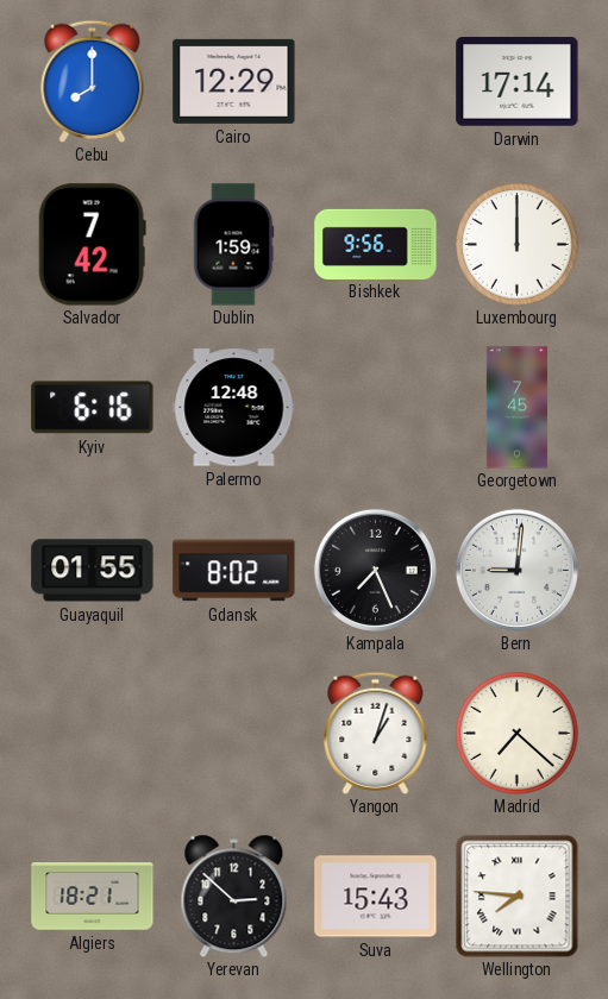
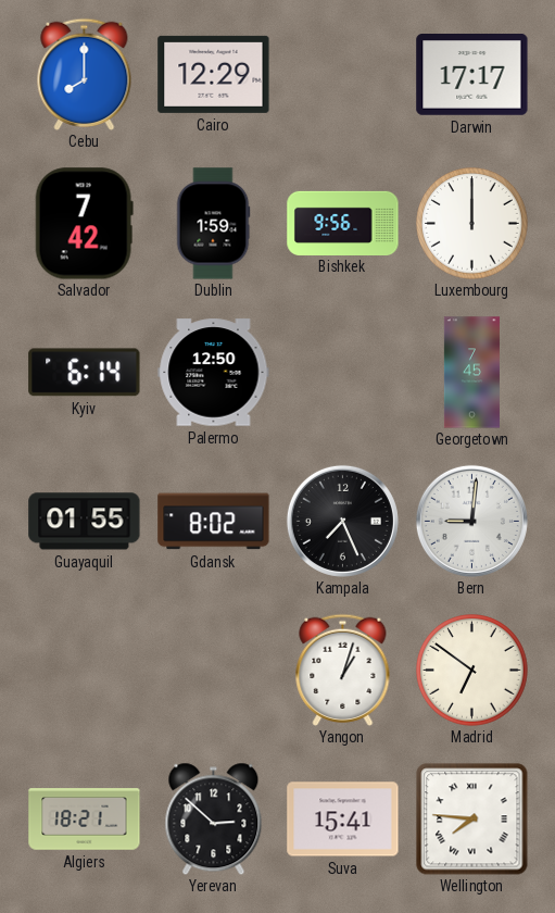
Darwin: 17:14 -> 17:17
Kyiv: 6:16 -> 6:14
Palermo: 12:48 -> 12:50
Madrid: 7:22 -> 6:51
Suva: 15:43 -> 15:41
